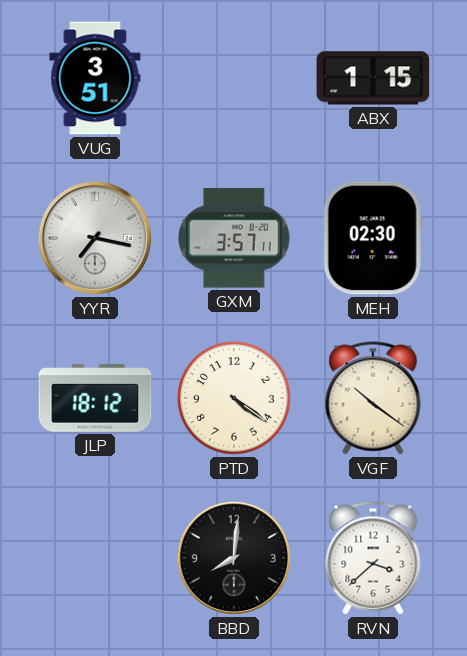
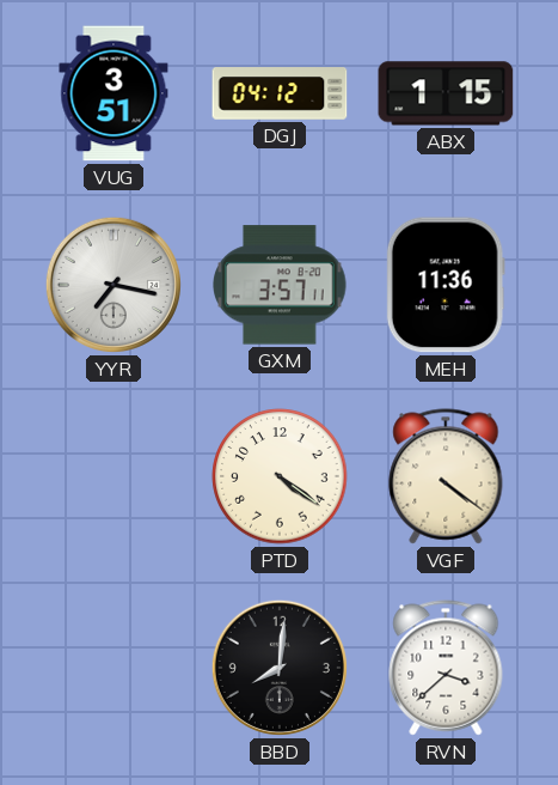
DGJ: none -> 04:12
MEH: 02:30 -> 11:36
JLP: 18:12 -> none
VGF: 10:21 -> 4:21
